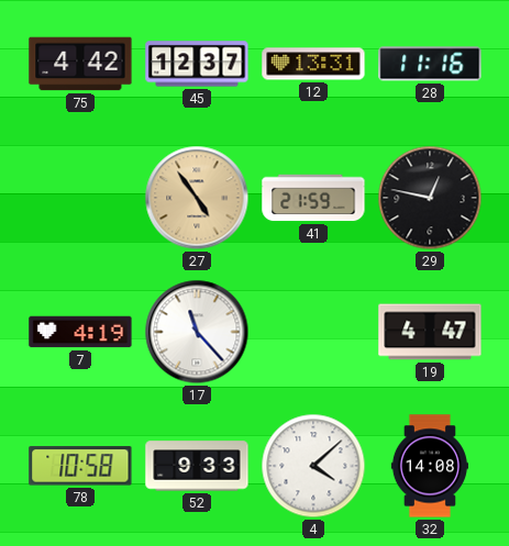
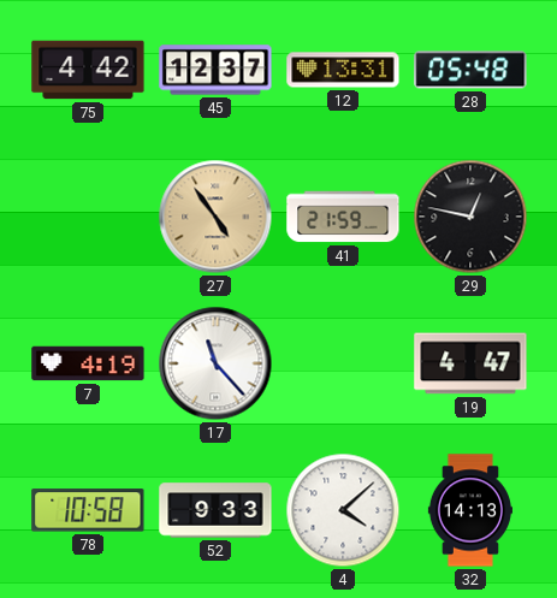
28: 11:16 -> 05:48
32: 14:08 -> 14:13
